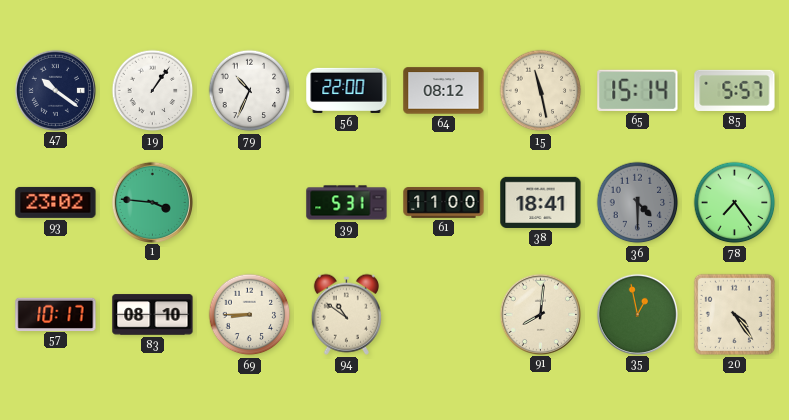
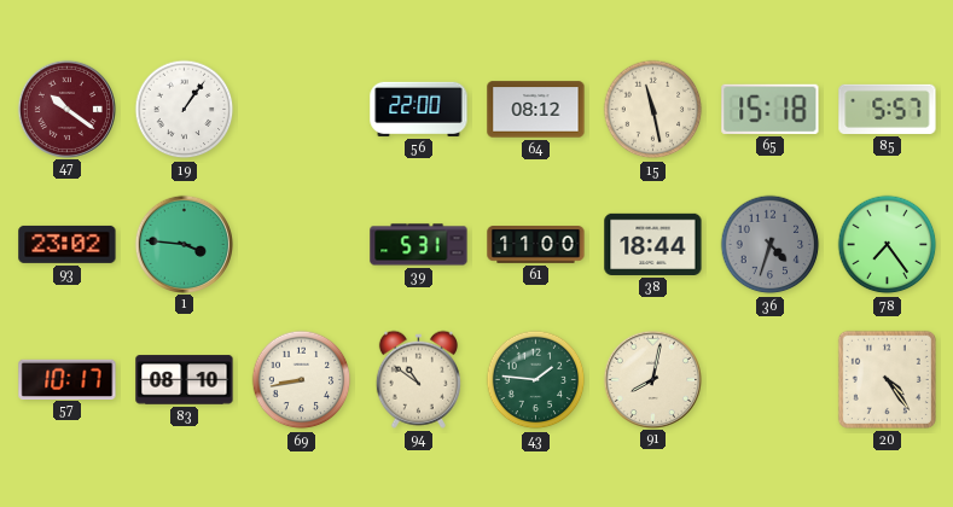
47 dial: navy -> burgundy
79: 10:34 -> none
65: 15:14 -> 15:18
38: 18:41 -> 18:44
36: 4:30 -> 4:33
69: 8:45 -> 8:43
43: none -> 1:46
91: 8:01 -> 8:02
35: 12:58 -> none
